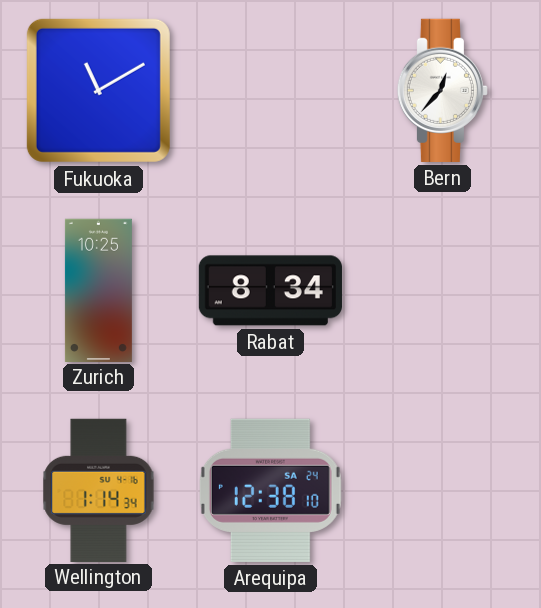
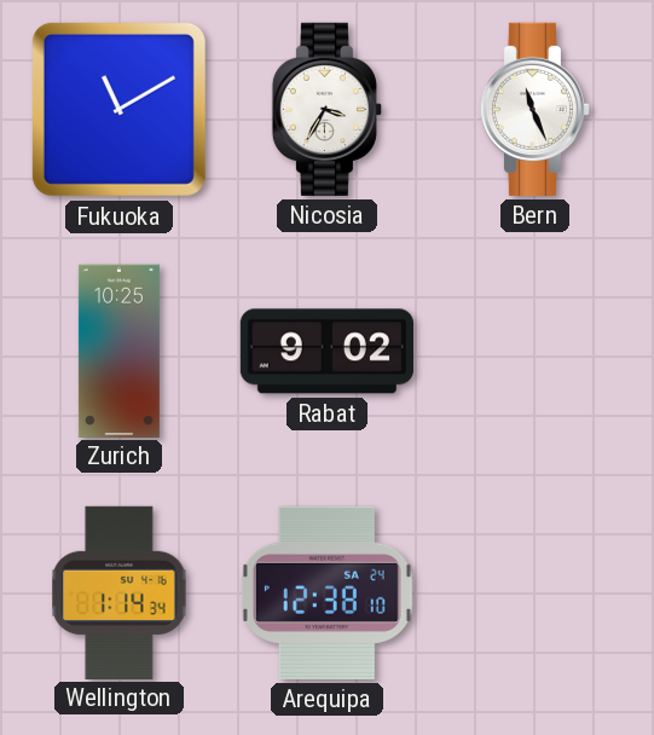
Nicosia: none -> 3:35
Bern: 12:37 -> 11:26
Rabat: 8:34 -> 9:02
